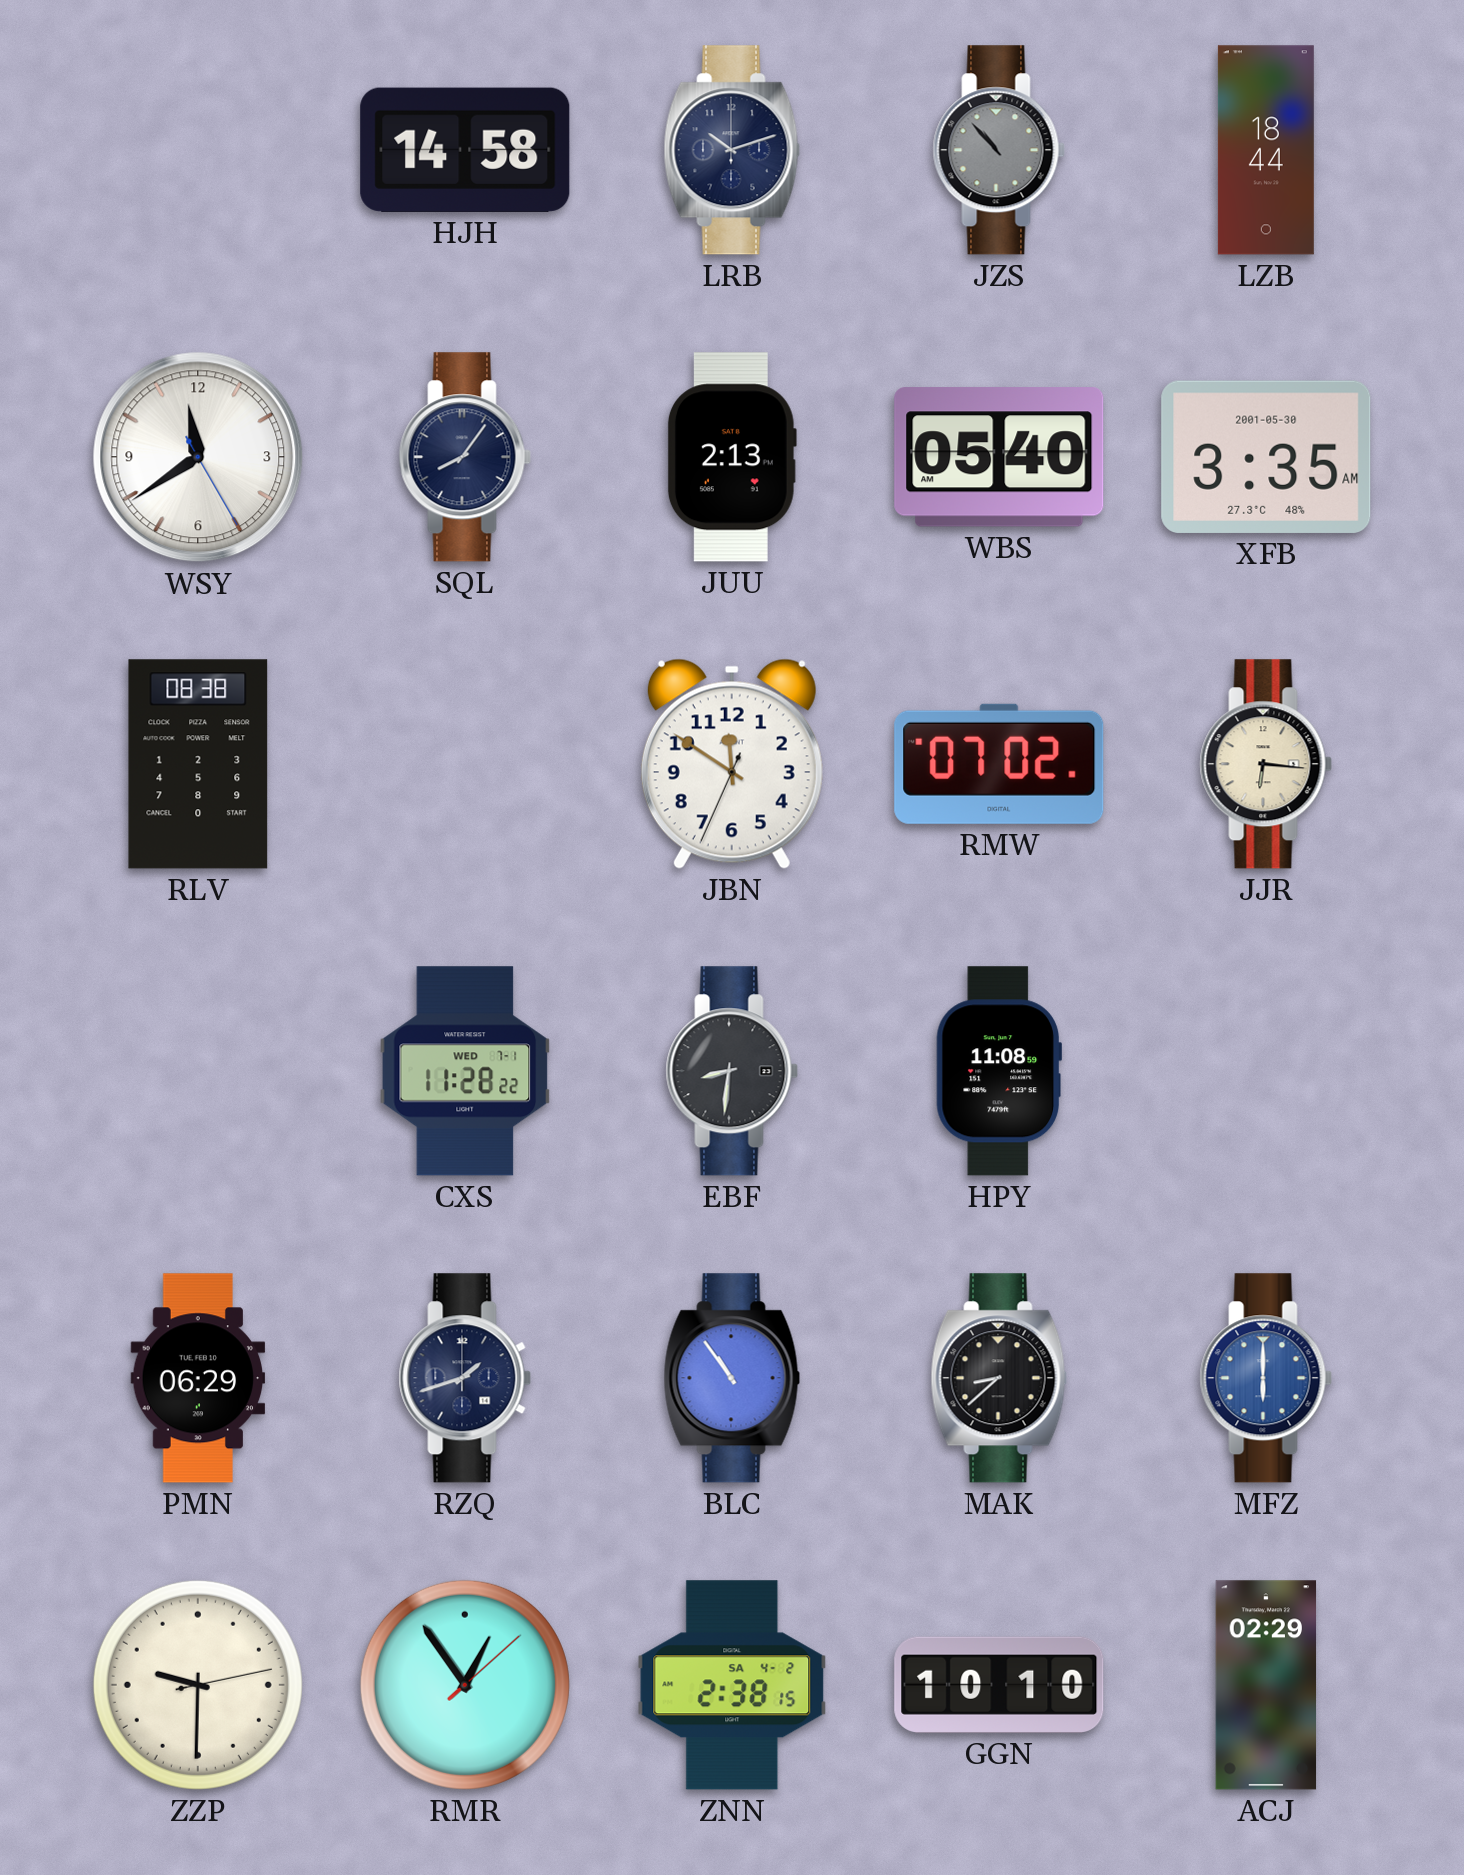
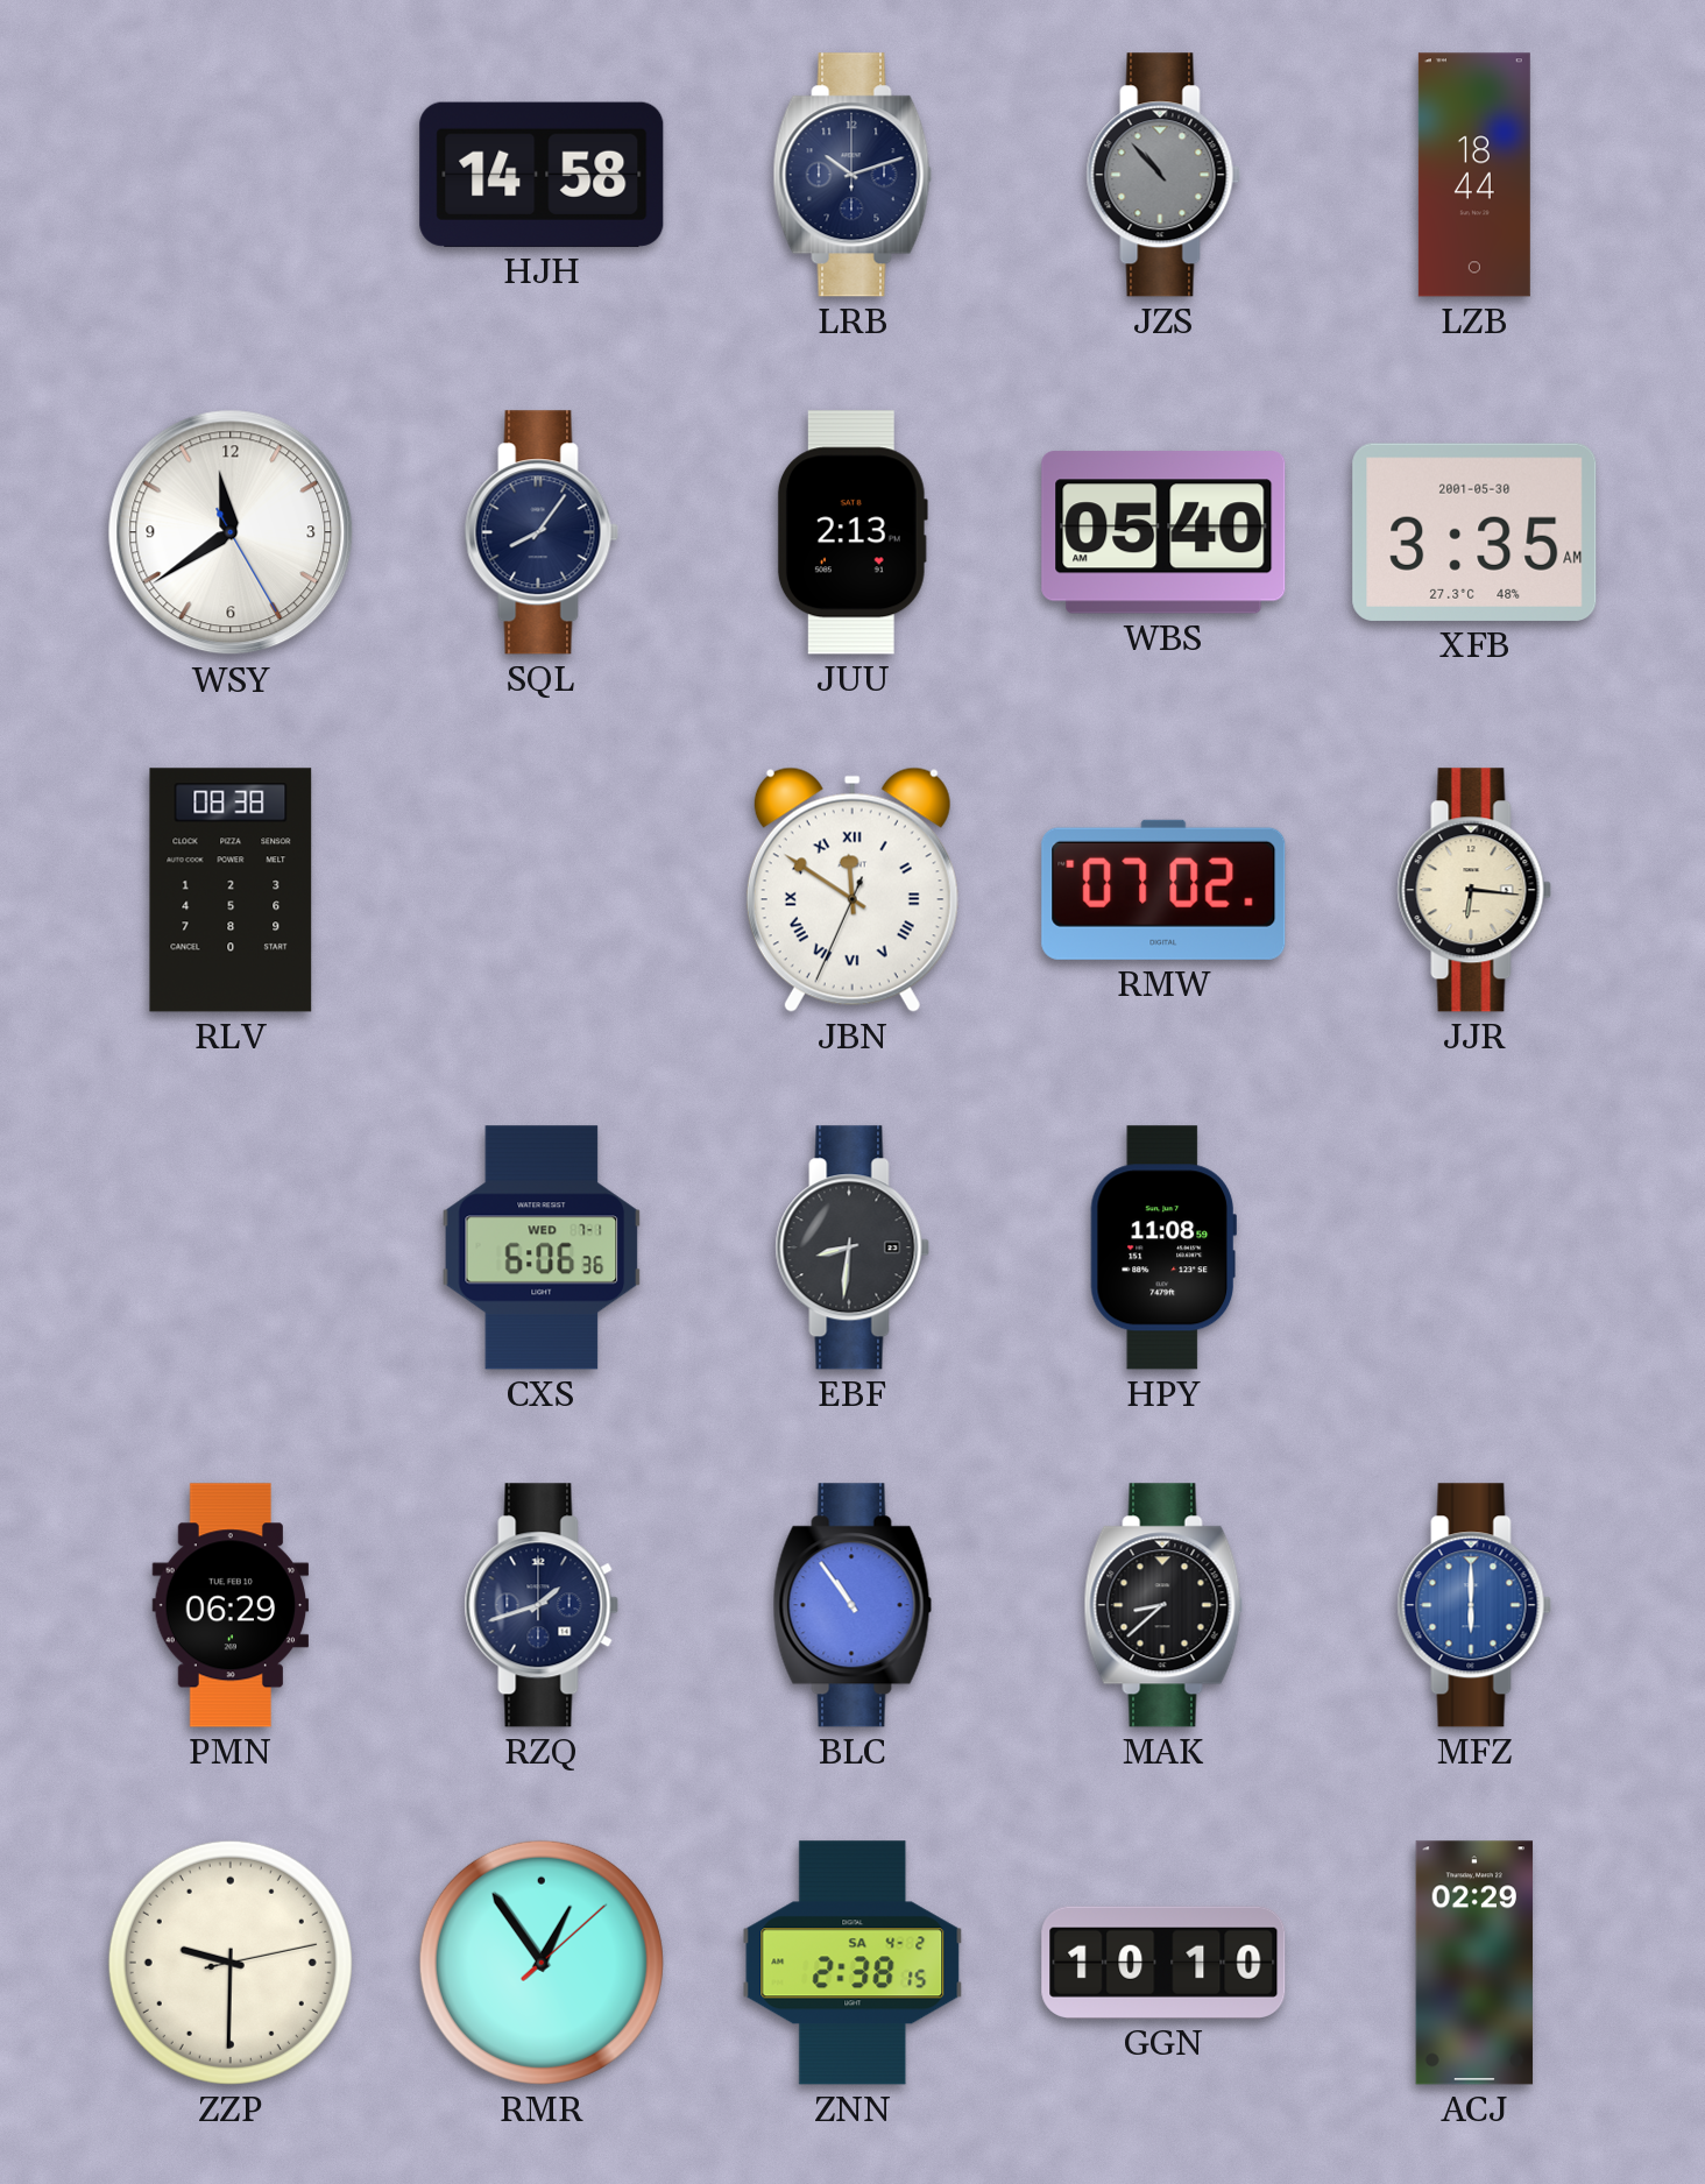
JBN numerals: Arabic -> Roman
CXS: 11:28 -> 6:06
